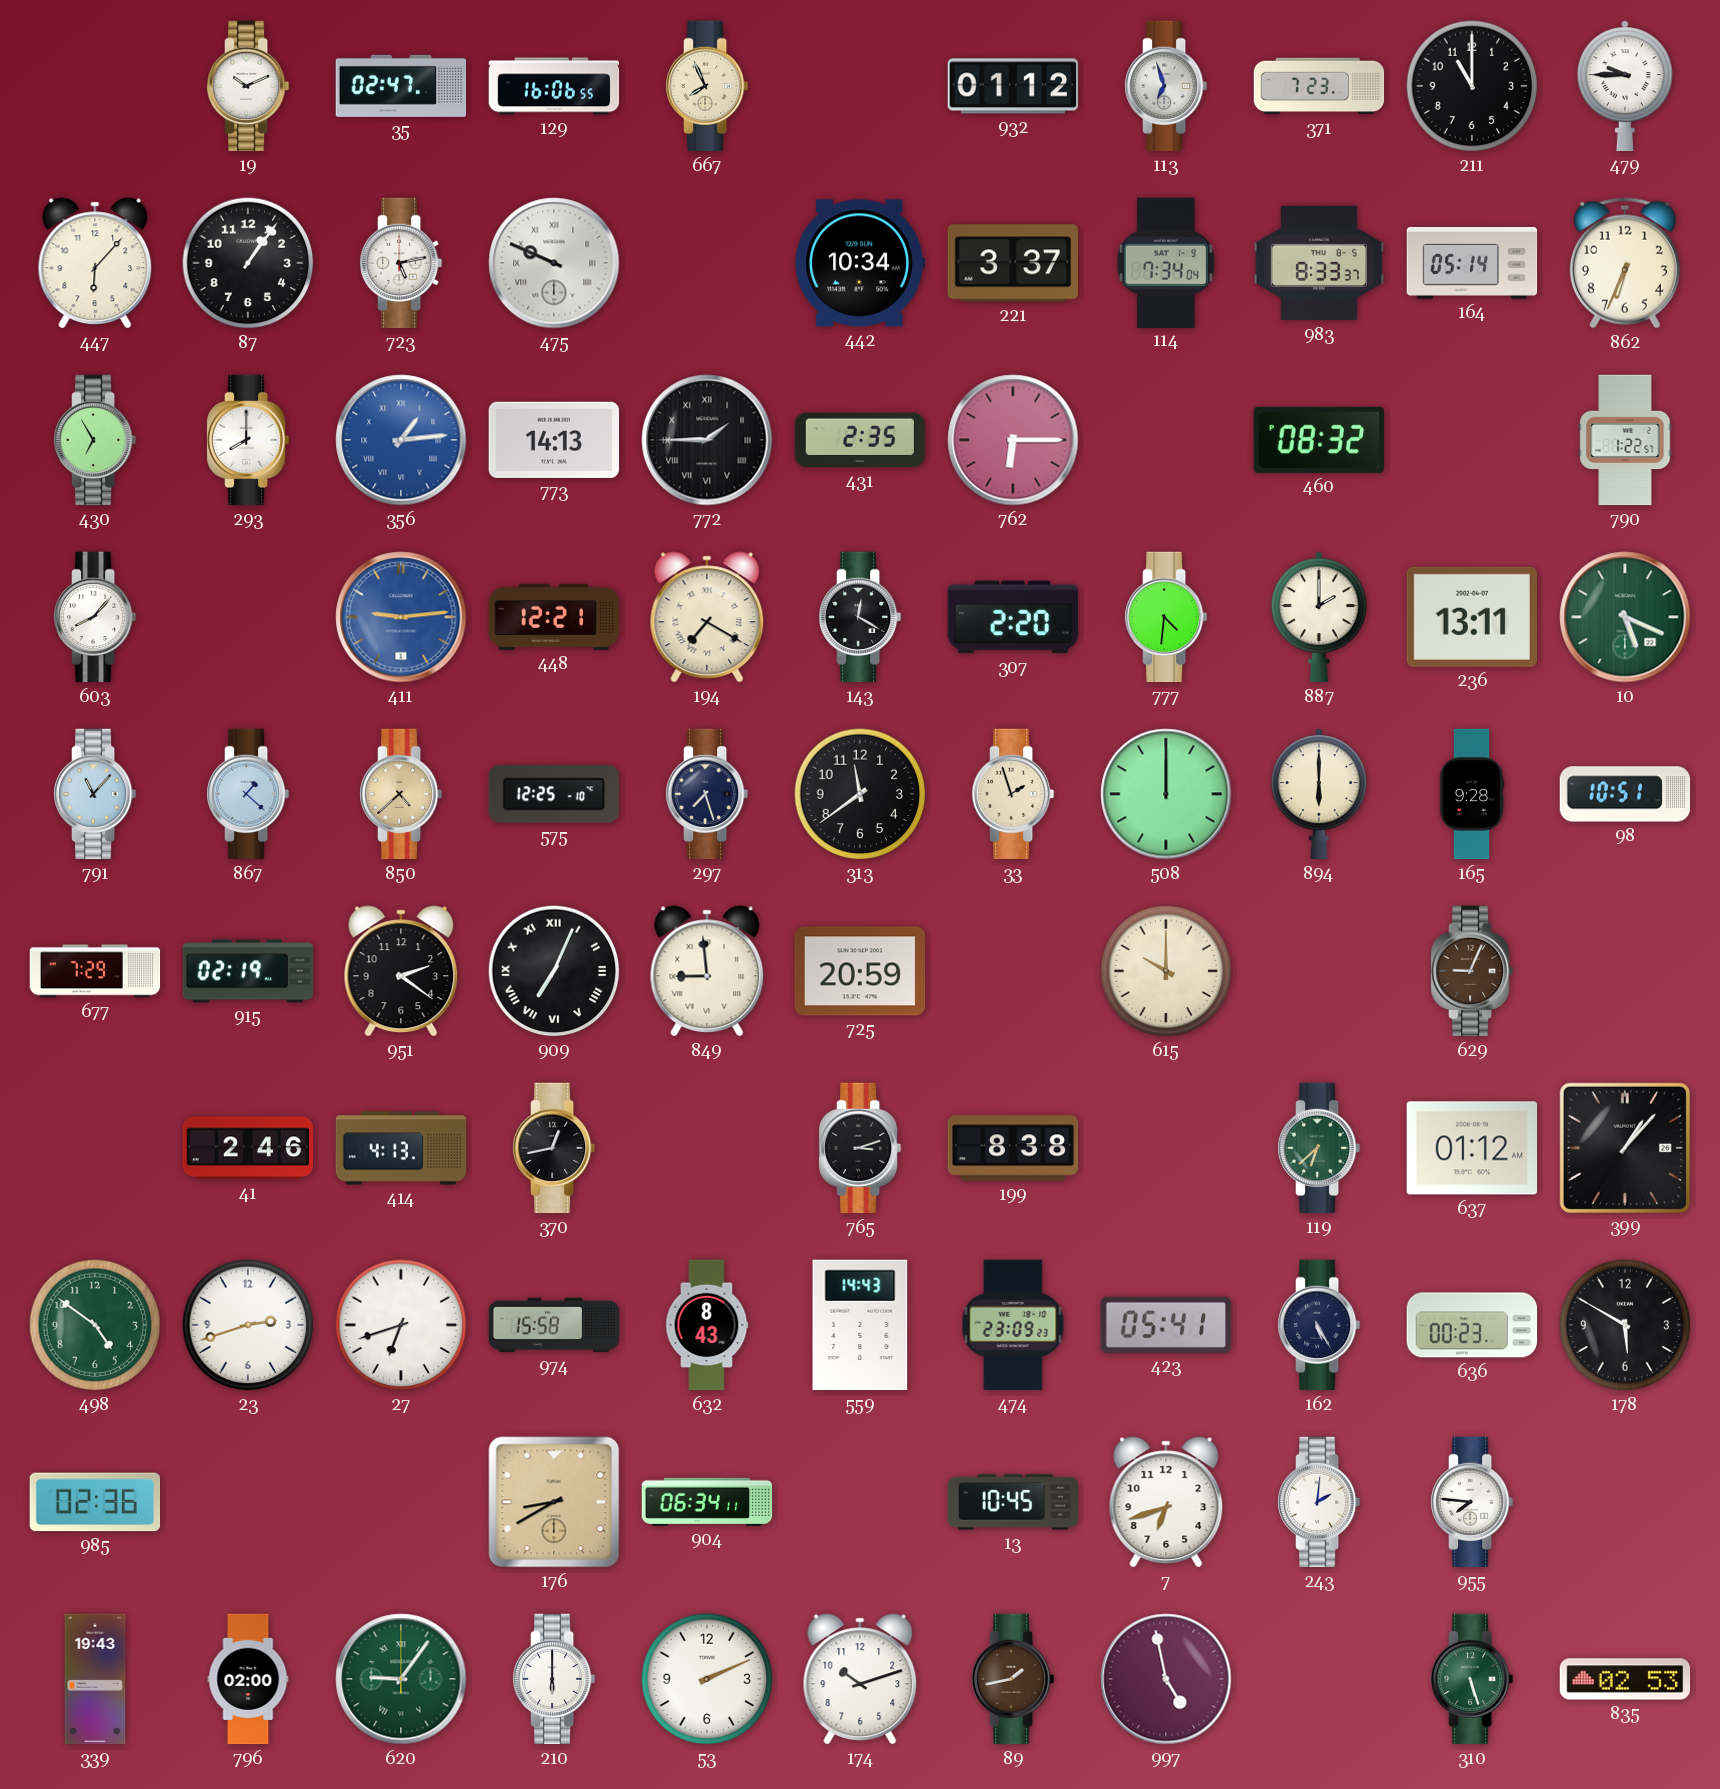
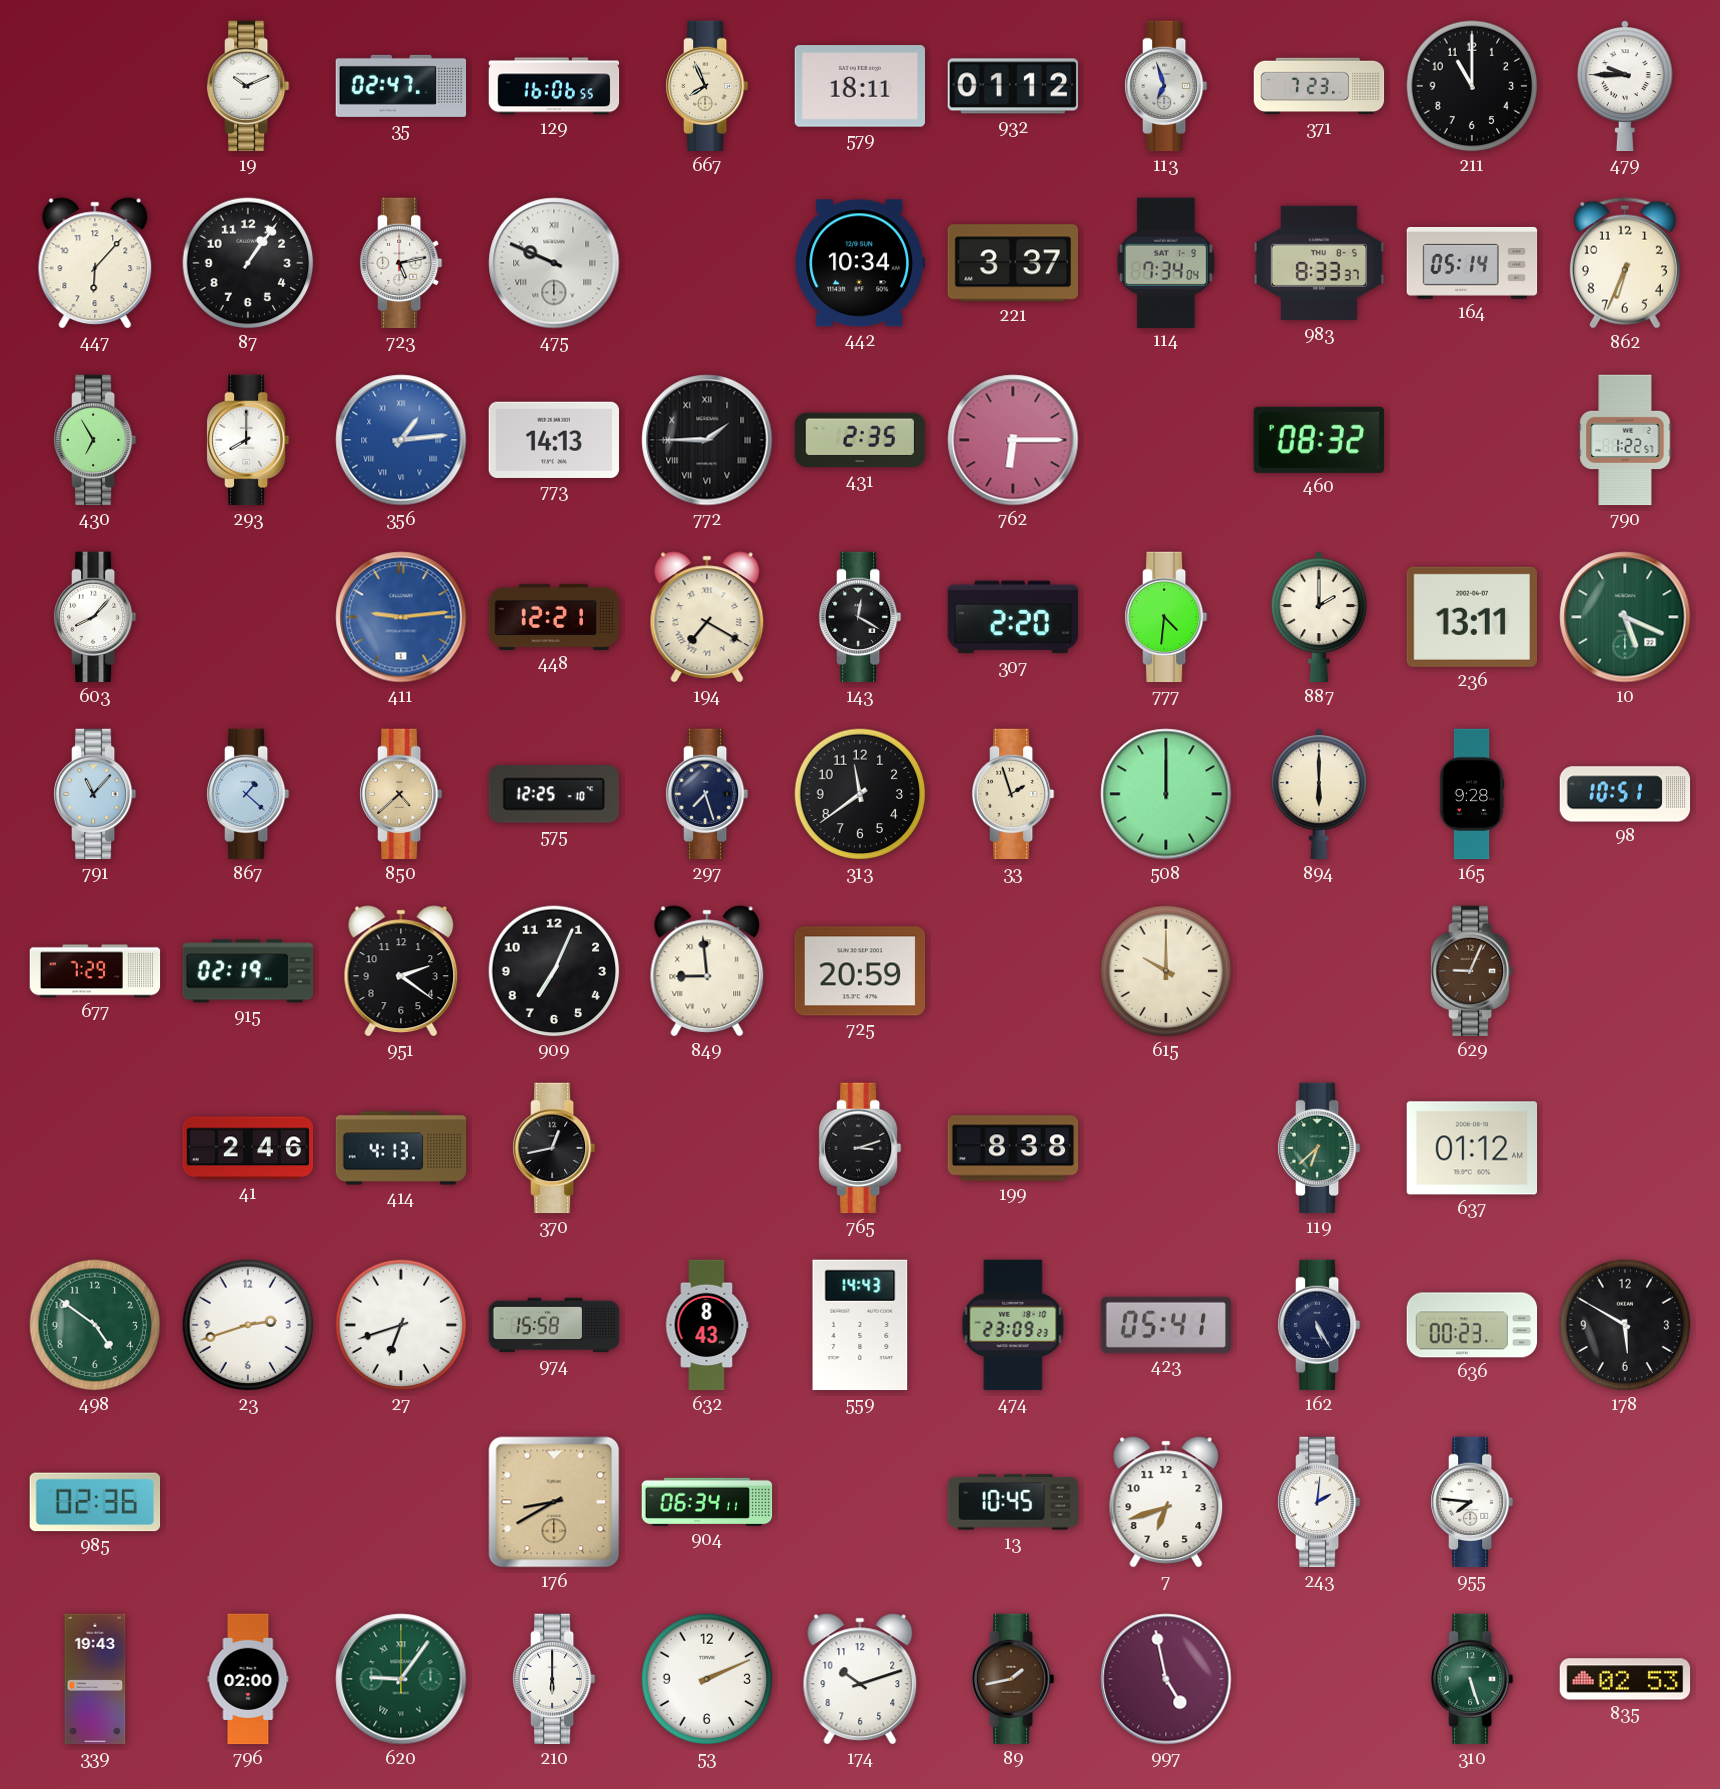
579: none -> 18:11
909 numerals: Roman -> Arabic
399: 1:07 -> none
